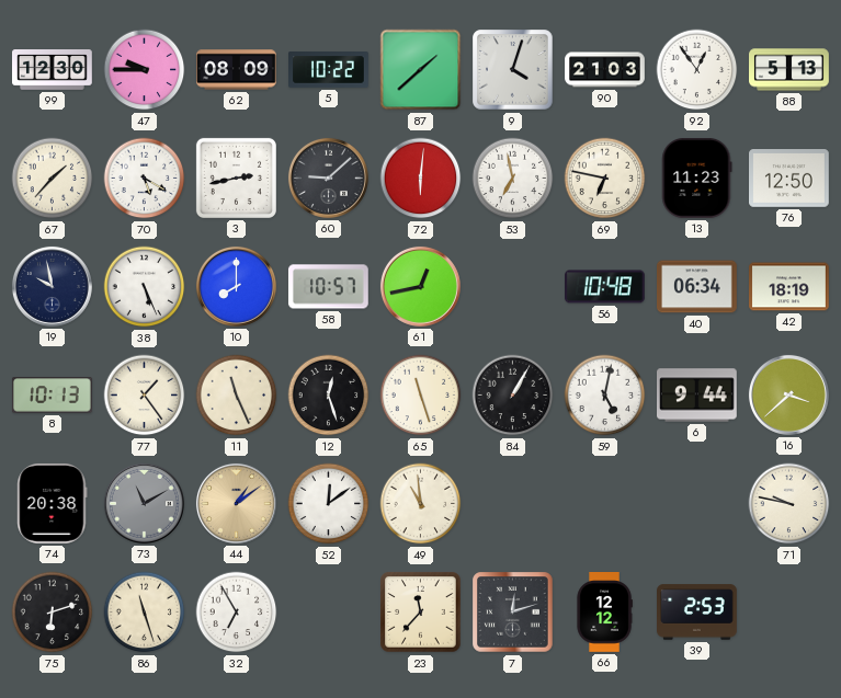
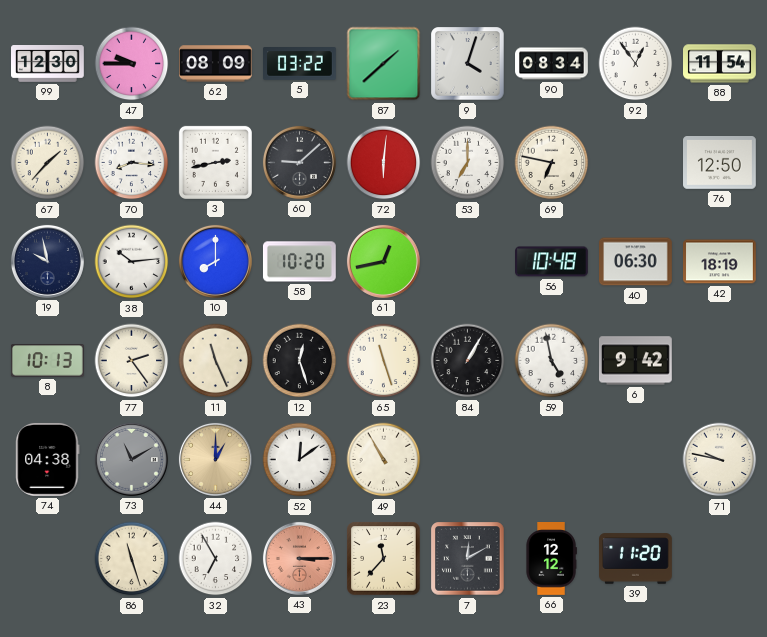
5: 10:22 -> 03:22
90: 21:03 -> 08:34
88: 5:13 -> 11:54
70: 5:20 -> 8:16
53: 6:58 -> 7:00
13: 11:23 -> none
38: 5:26 -> 10:14
58: 10:57 -> 10:20
40: 06:34 -> 06:30
77: 1:24 -> 2:24
59: 5:02 -> 4:58
6: 9:44 -> 9:42
16: 3:38 -> none
74: 20:38 -> 04:38
44: 1:09 -> 1:00
49: 10:59 -> 10:55
75: 6:12 -> none
43: none -> 3:15
7: 12:12 -> 12:10
39: 2:53 -> 11:20
